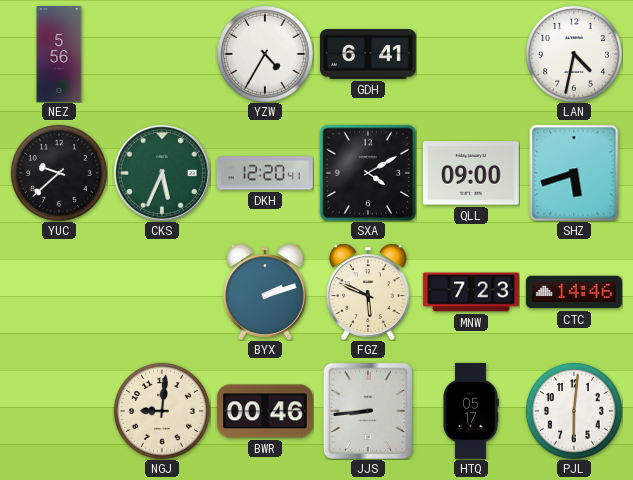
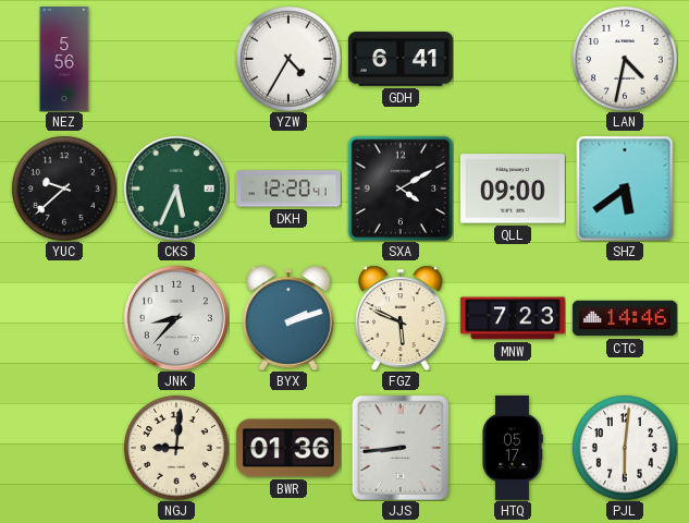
SHZ: 5:42 -> 5:39
JNK: none -> 8:37
BWR: 00:46 -> 01:36
